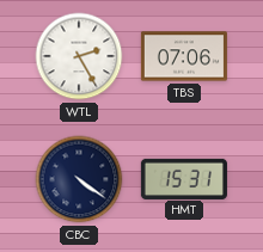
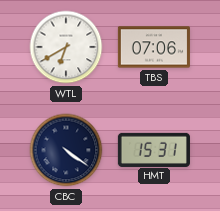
WTL: 2:25 -> 6:40
